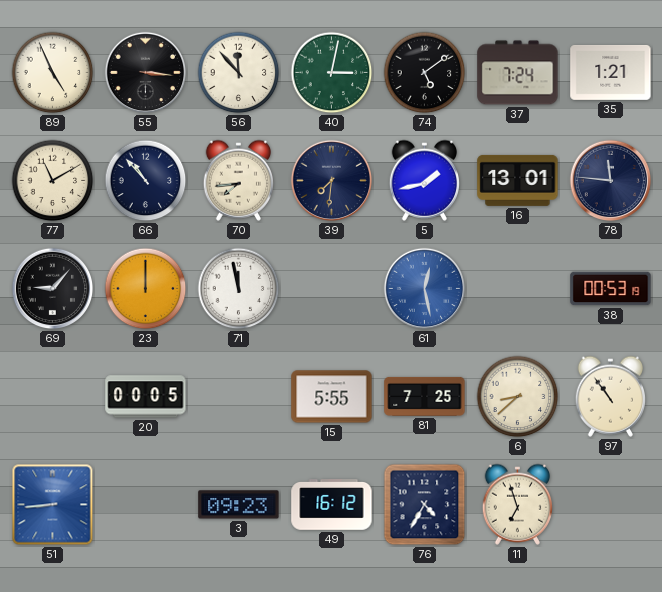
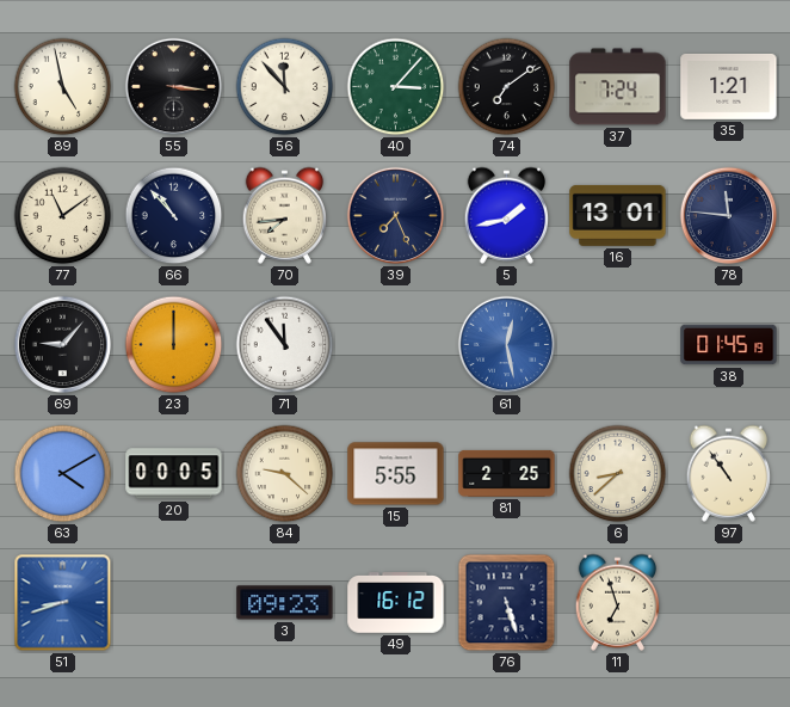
89: 4:56 -> 4:58
40: 3:02 -> 3:07
74: 5:09 -> 7:09
77: 11:10 -> 11:09
39: 7:31 -> 7:26
71: 11:58 -> 11:54
38: 00:53 -> 01:45
63: none -> 4:10
84: none -> 9:22
81: 7:25 -> 2:25
51: 8:44 -> 8:42
76: 4:35 -> 5:27
